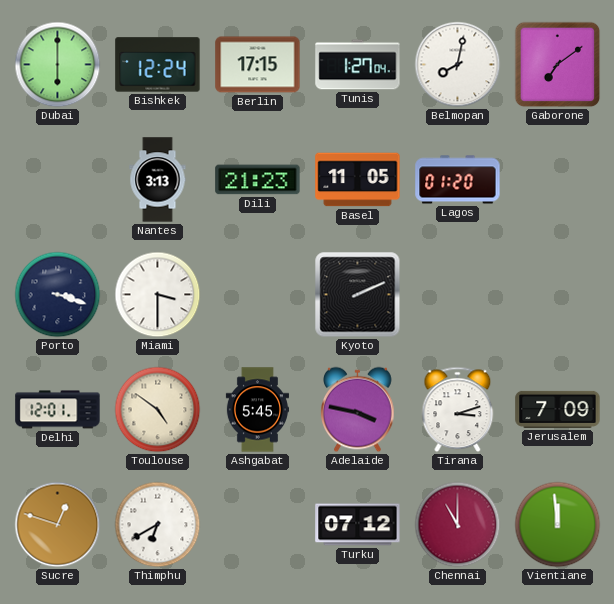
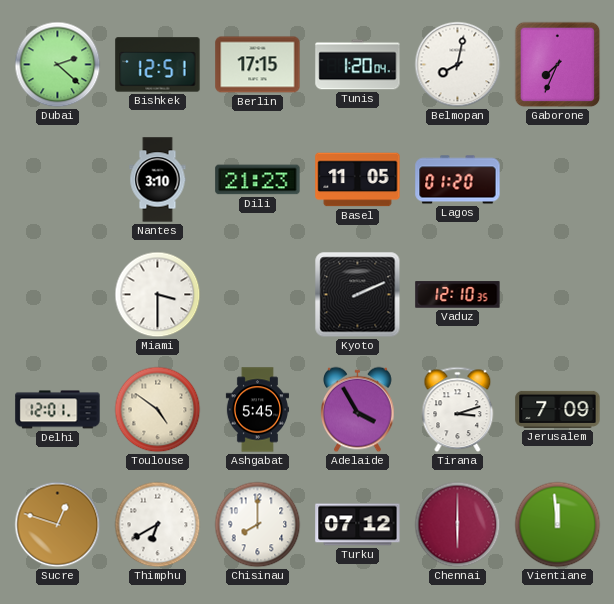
Dubai: 6:00 -> 2:22
Bishkek: 12:24 -> 12:51
Tunis: 1:27 -> 1:20
Gaborone: 7:09 -> 7:34
Nantes: 3:13 -> 3:10
Porto: 3:18 -> none
Vaduz: none -> 12:10
Adelaide: 3:47 -> 3:55
Chisinau: none -> 8:00
Chennai: 11:00 -> 6:00
